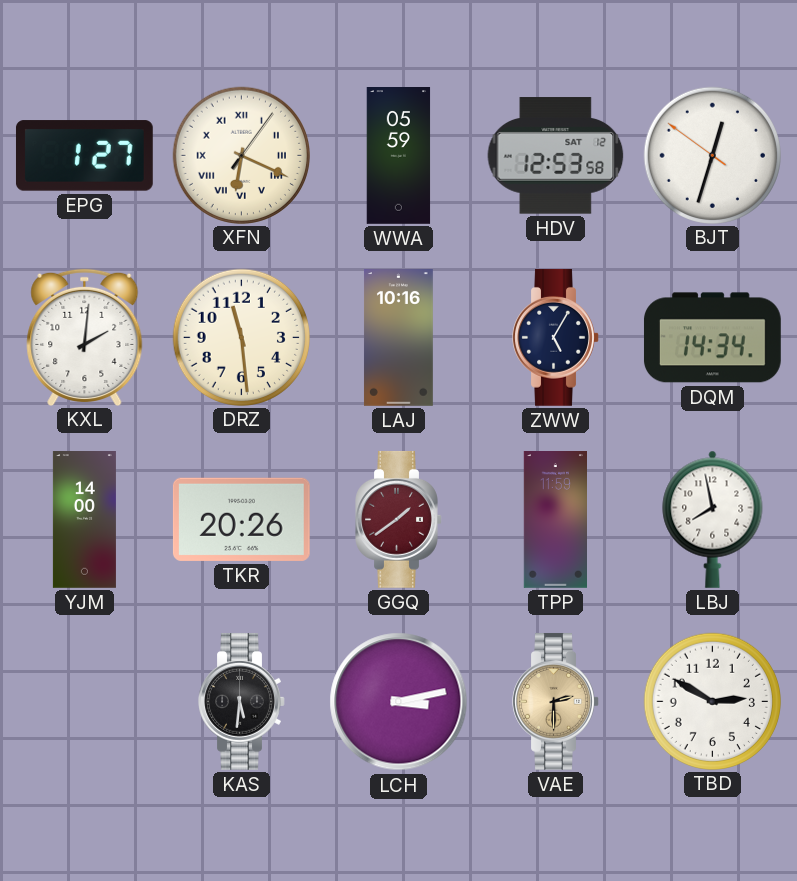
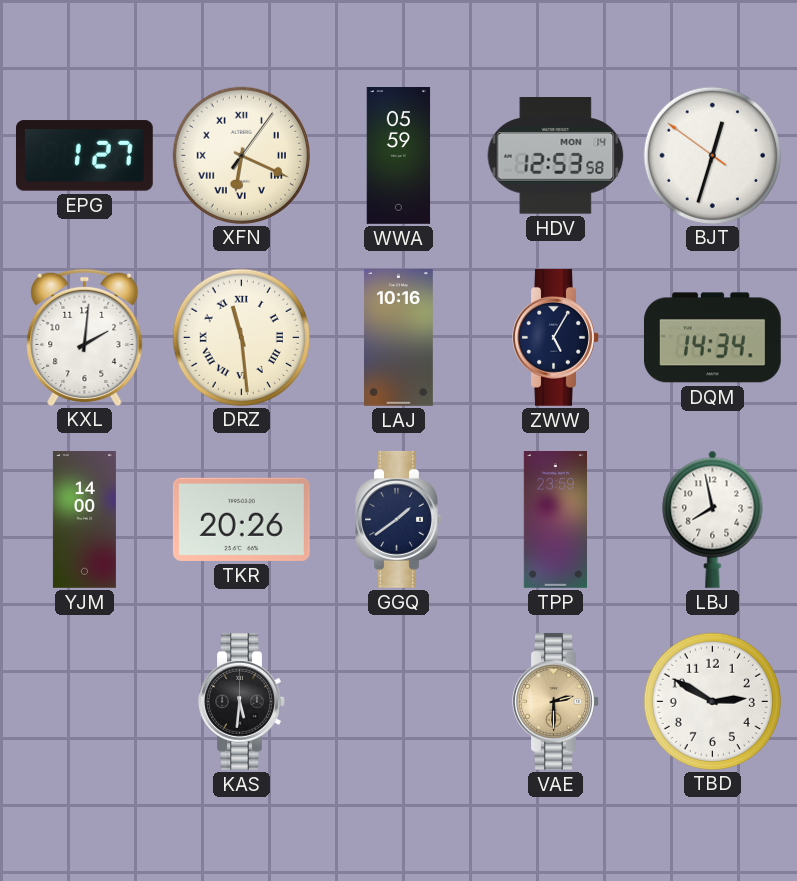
HDV date: SAT 12 -> MON 14
DRZ numerals: Arabic -> Roman
GGQ dial: burgundy -> navy
TPP: 11:59 -> 23:59
LCH: 3:13 -> none
